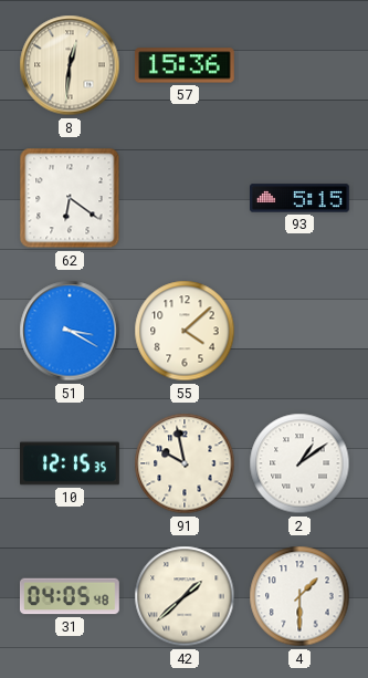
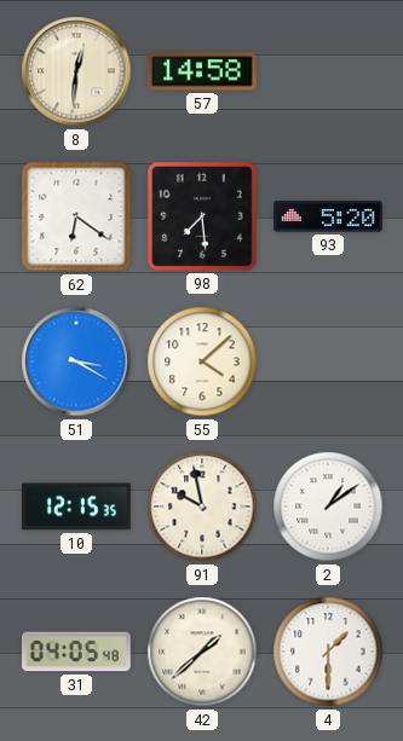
57: 15:36 -> 14:58
98: none -> 7:29
93: 5:15 -> 5:20
